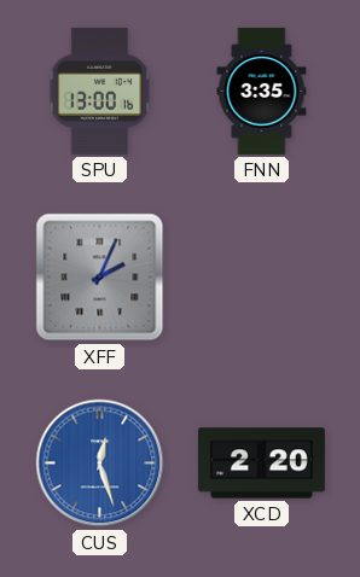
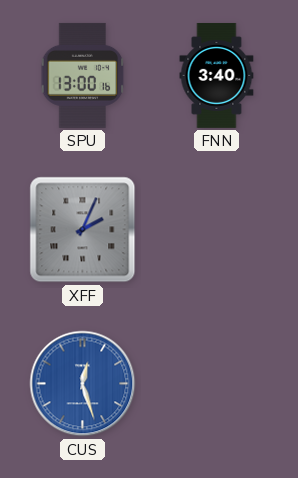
FNN: 3:35 -> 3:40
XCD: 2:20 -> none
